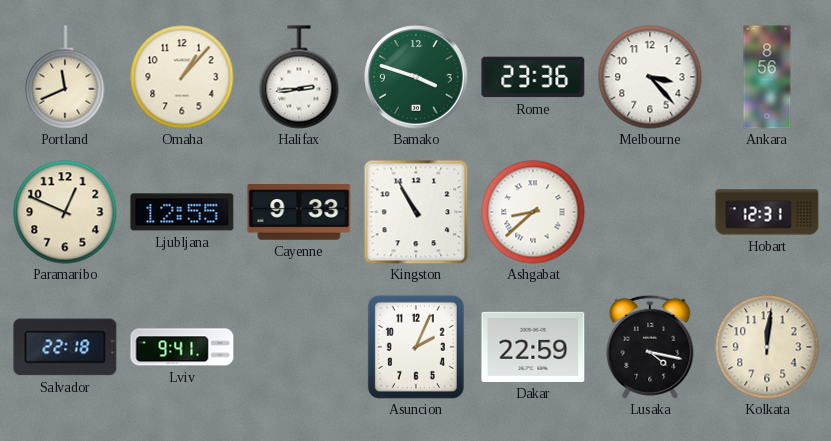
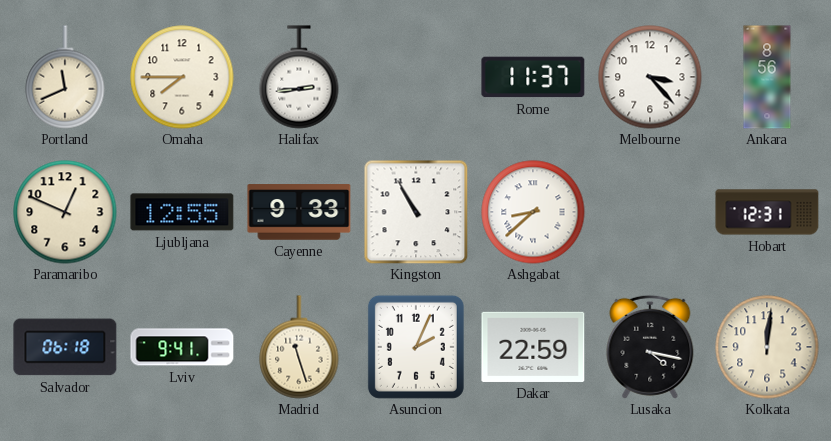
Omaha: 1:07 -> 7:45
Bamako: 3:48 -> none
Rome: 23:36 -> 11:37
Salvador: 22:18 -> 06:18
Madrid: none -> 11:27
